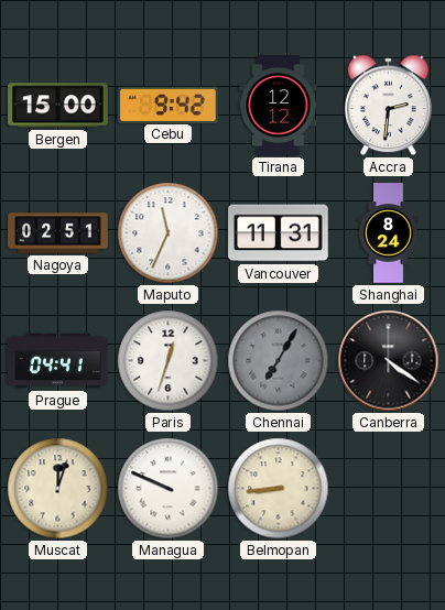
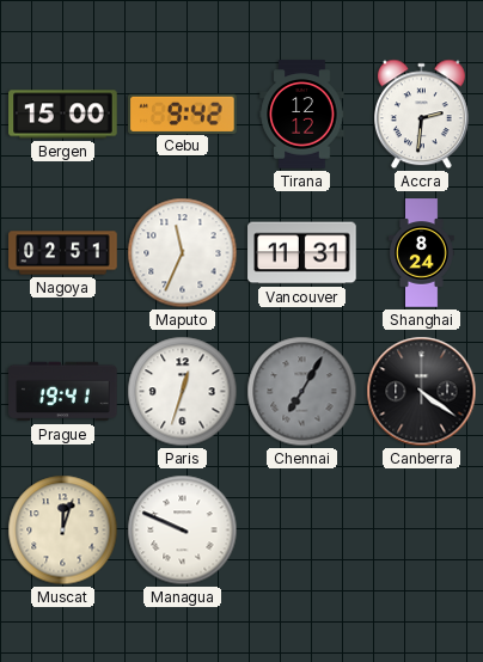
Prague: 04:41 -> 19:41
Belmopan: 8:44 -> none
